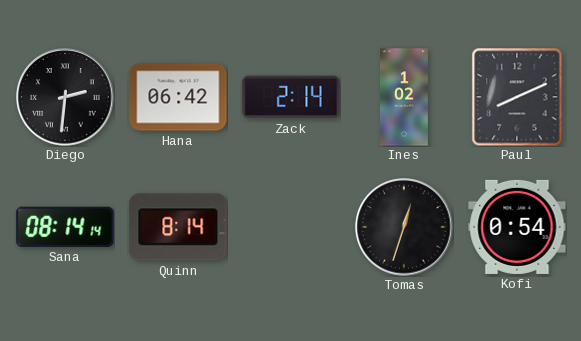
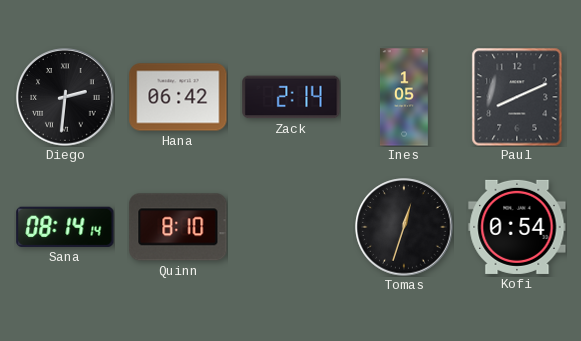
Ines: 1:02 -> 1:05
Quinn: 8:14 -> 8:10
